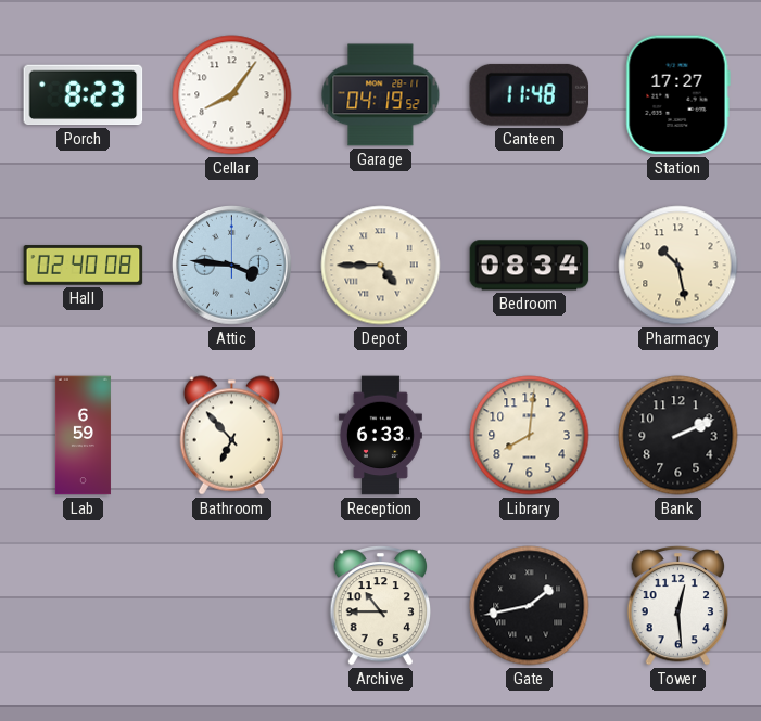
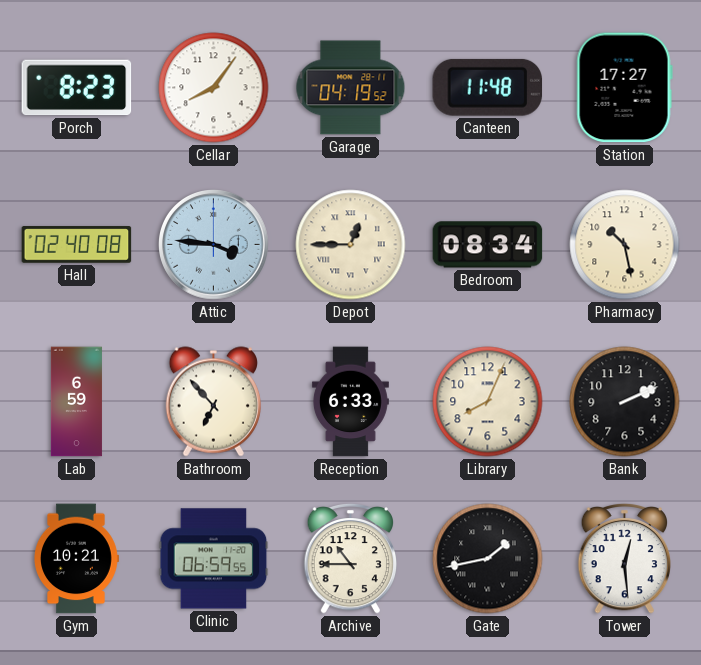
Depot: 4:45 -> 12:45
Library: 8:01 -> 8:04
Gym: none -> 10:21
Clinic: none -> 06:59
